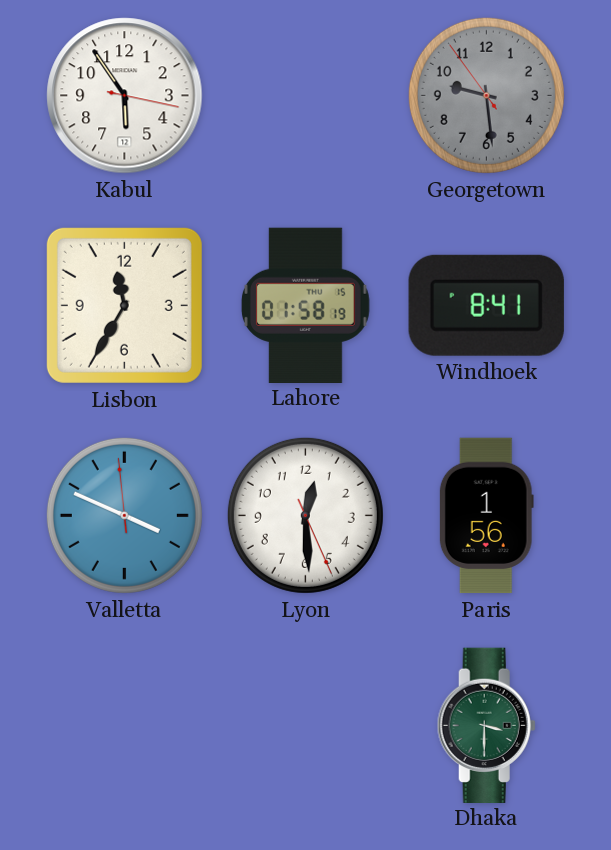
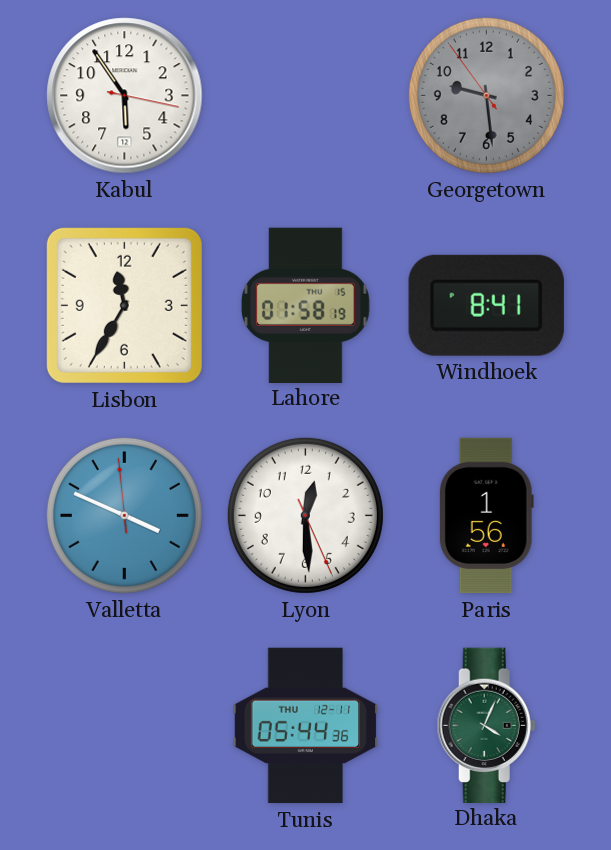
Tunis: none -> 05:44
Dhaka: 3:30 -> 4:04
